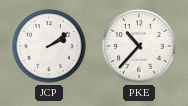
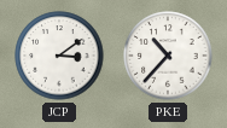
JCP: 2:09 -> 3:09
